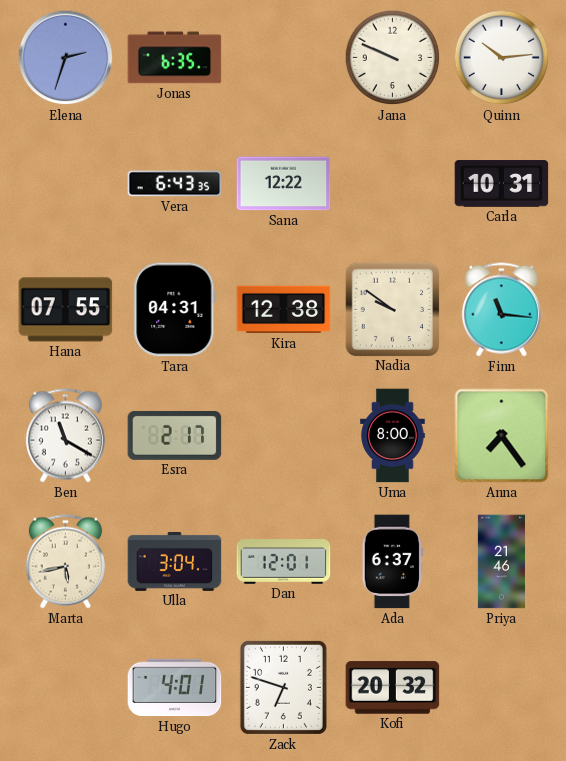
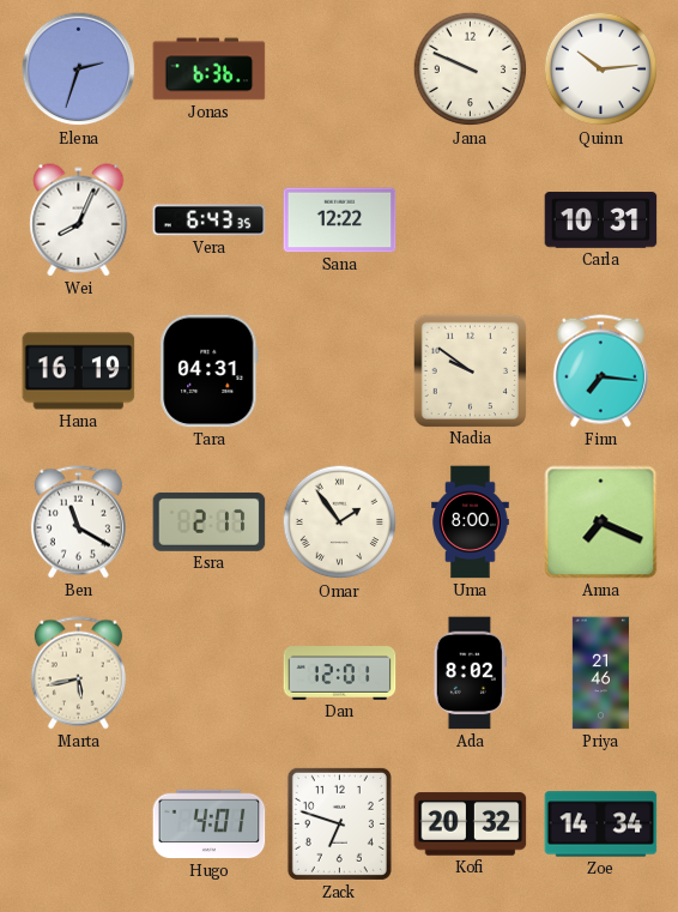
Jonas: 6:35 -> 6:36
Wei: none -> 8:04
Hana: 07:55 -> 16:19
Kira: 12:38 -> none
Finn: 11:16 -> 7:16
Omar: none -> 1:54
Anna: 7:24 -> 7:19
Ulla: 3:04 -> none
Ada: 6:37 -> 8:02
Zoe: none -> 14:34
